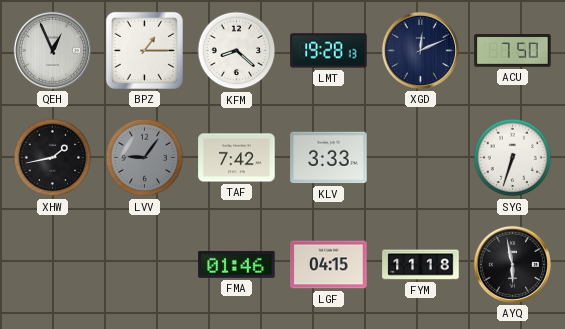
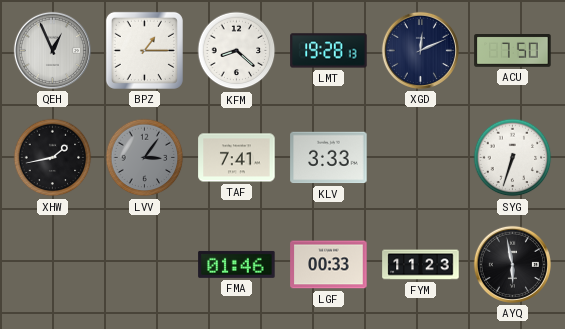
LVV: 9:06 -> 3:06
TAF: 7:42 -> 7:41
LGF: 04:15 -> 00:33
FYM: 11:18 -> 11:23
